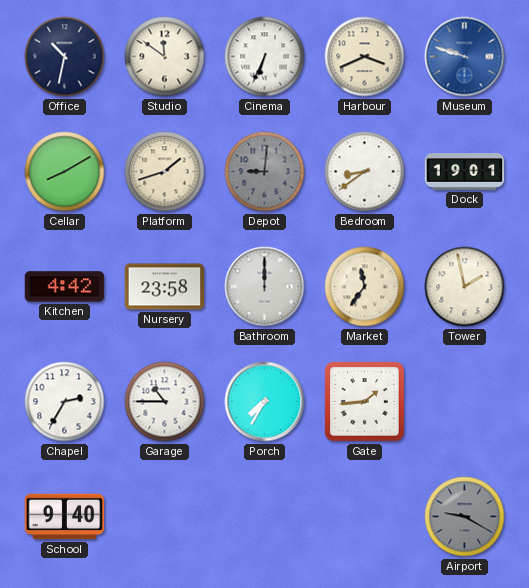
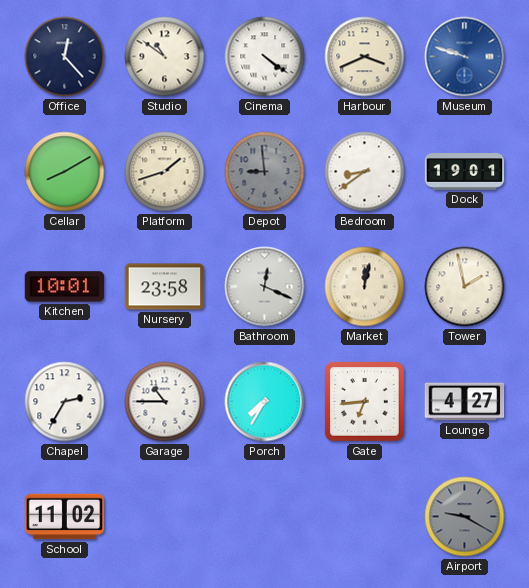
Office: 10:32 -> 12:23
Studio: 11:51 -> 10:51
Cinema: 6:34 -> 4:21
Depot: 9:01 -> 8:59
Kitchen: 4:42 -> 10:01
Bathroom: 12:00 -> 12:19
Market: 11:36 -> 12:02
Gate: 1:44 -> 6:44
Lounge: none -> 4:27
School: 9:40 -> 11:02
